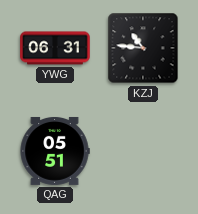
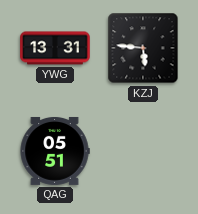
YWG: 06:31 -> 13:31
KZJ: 10:46 -> 5:46
